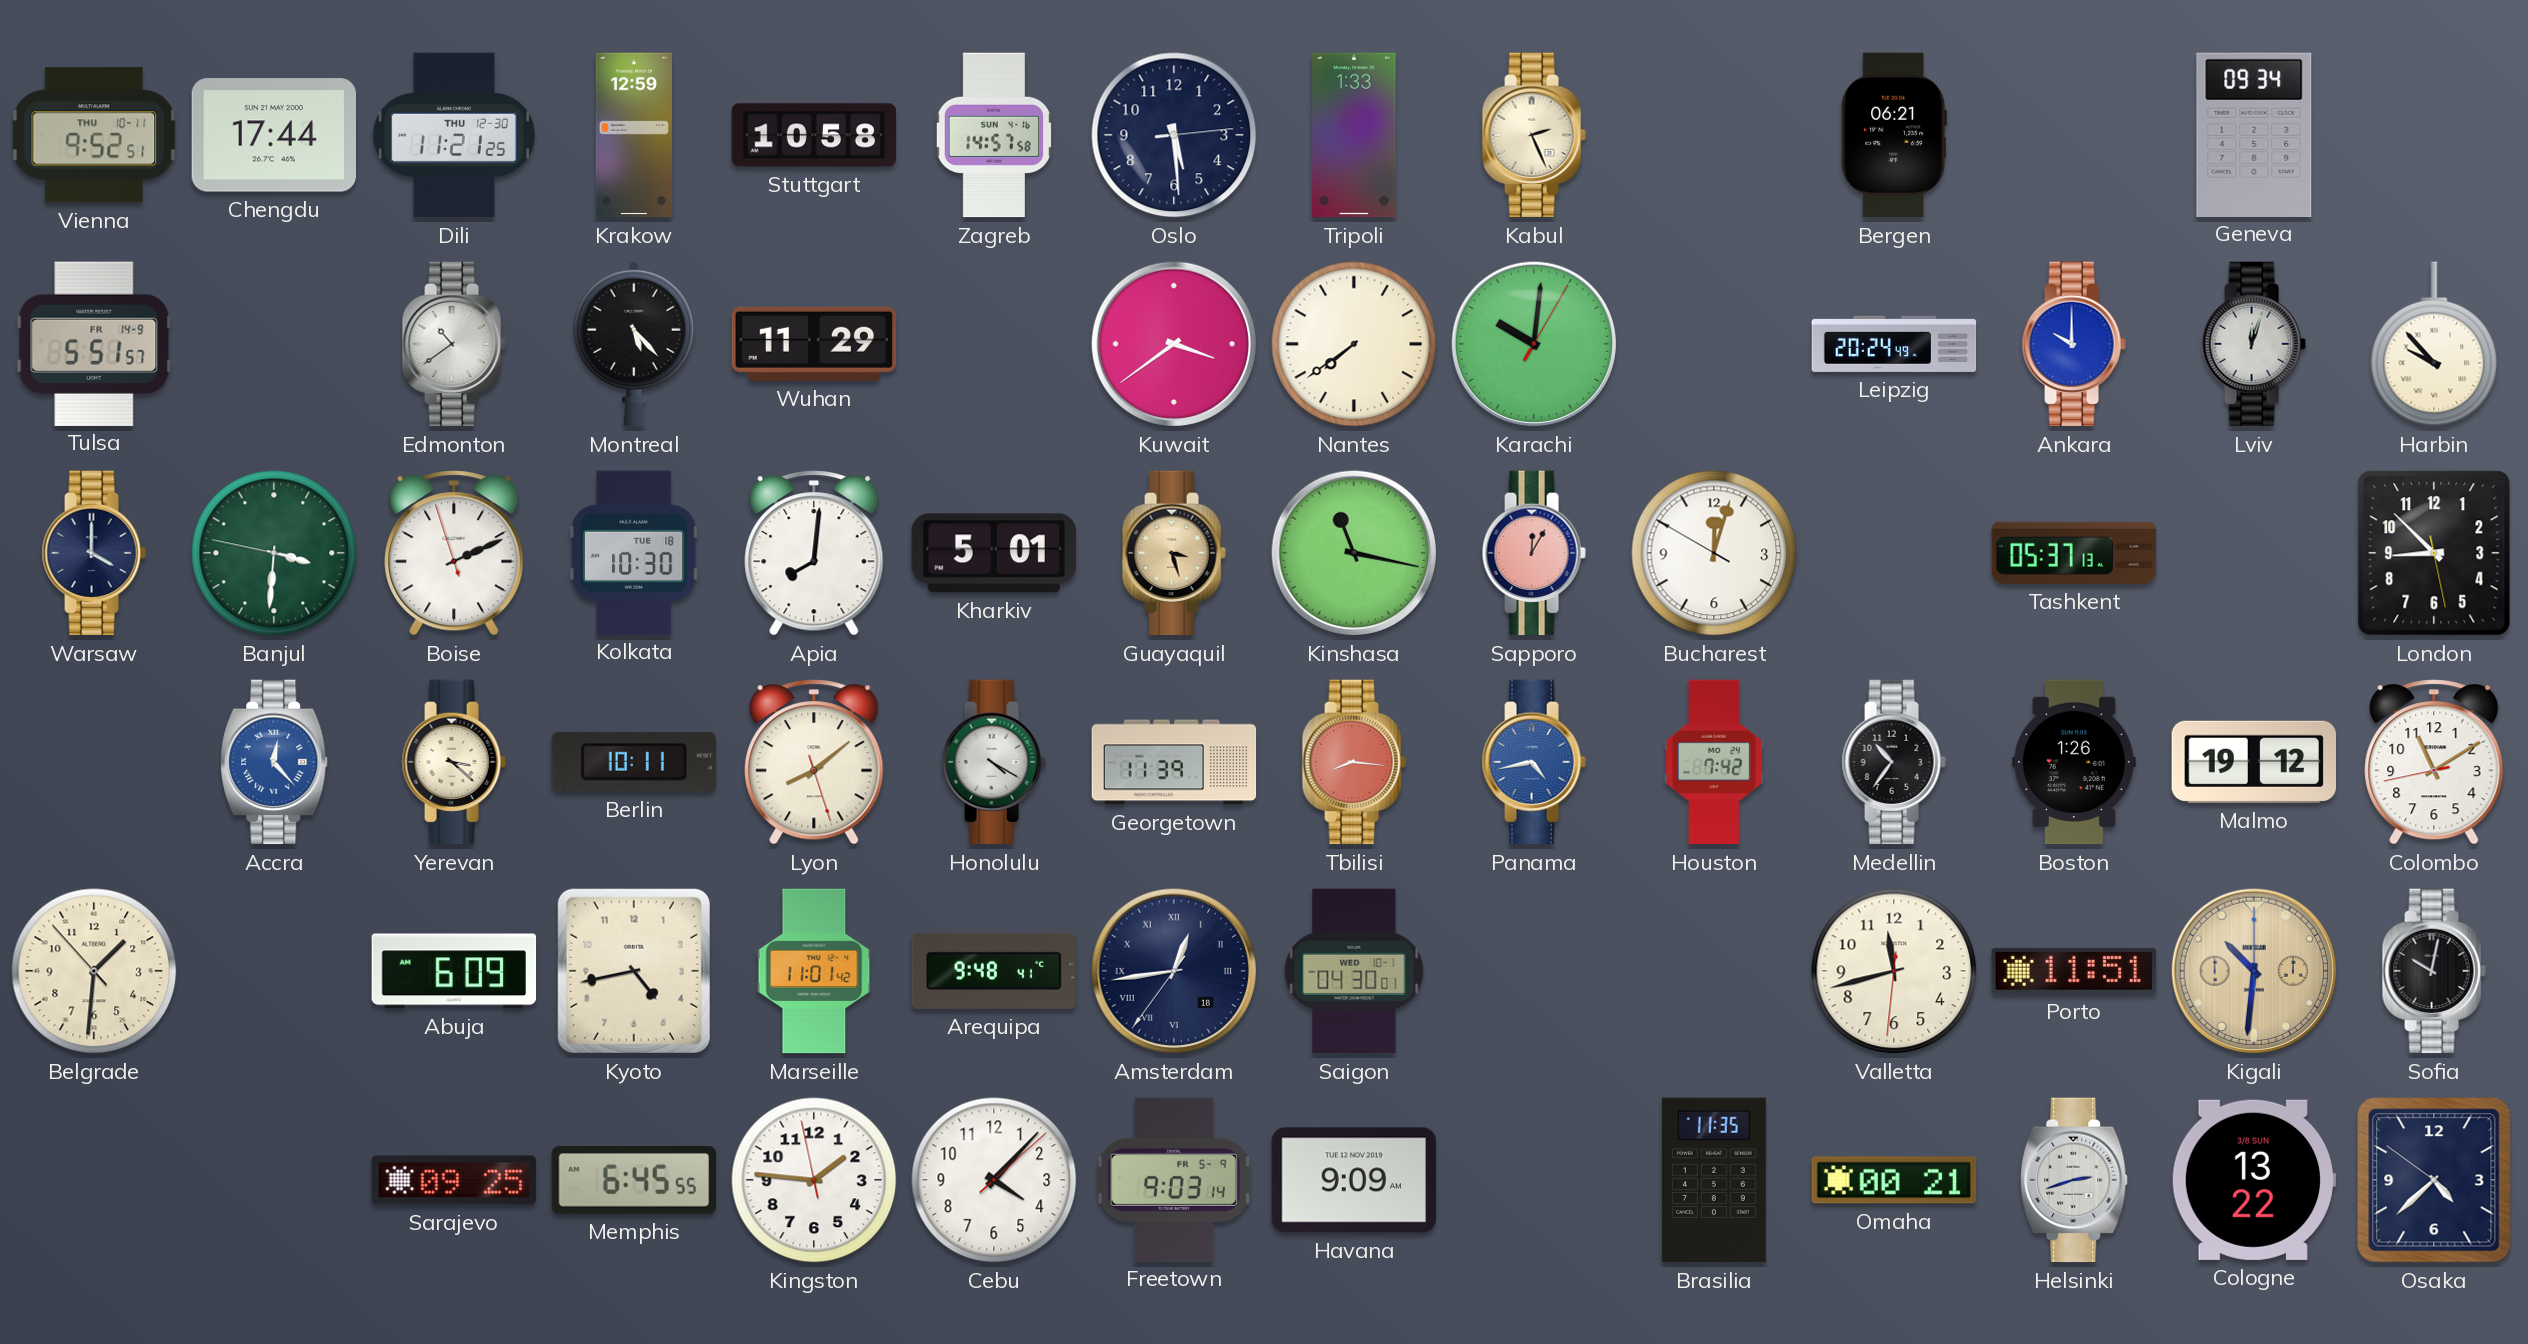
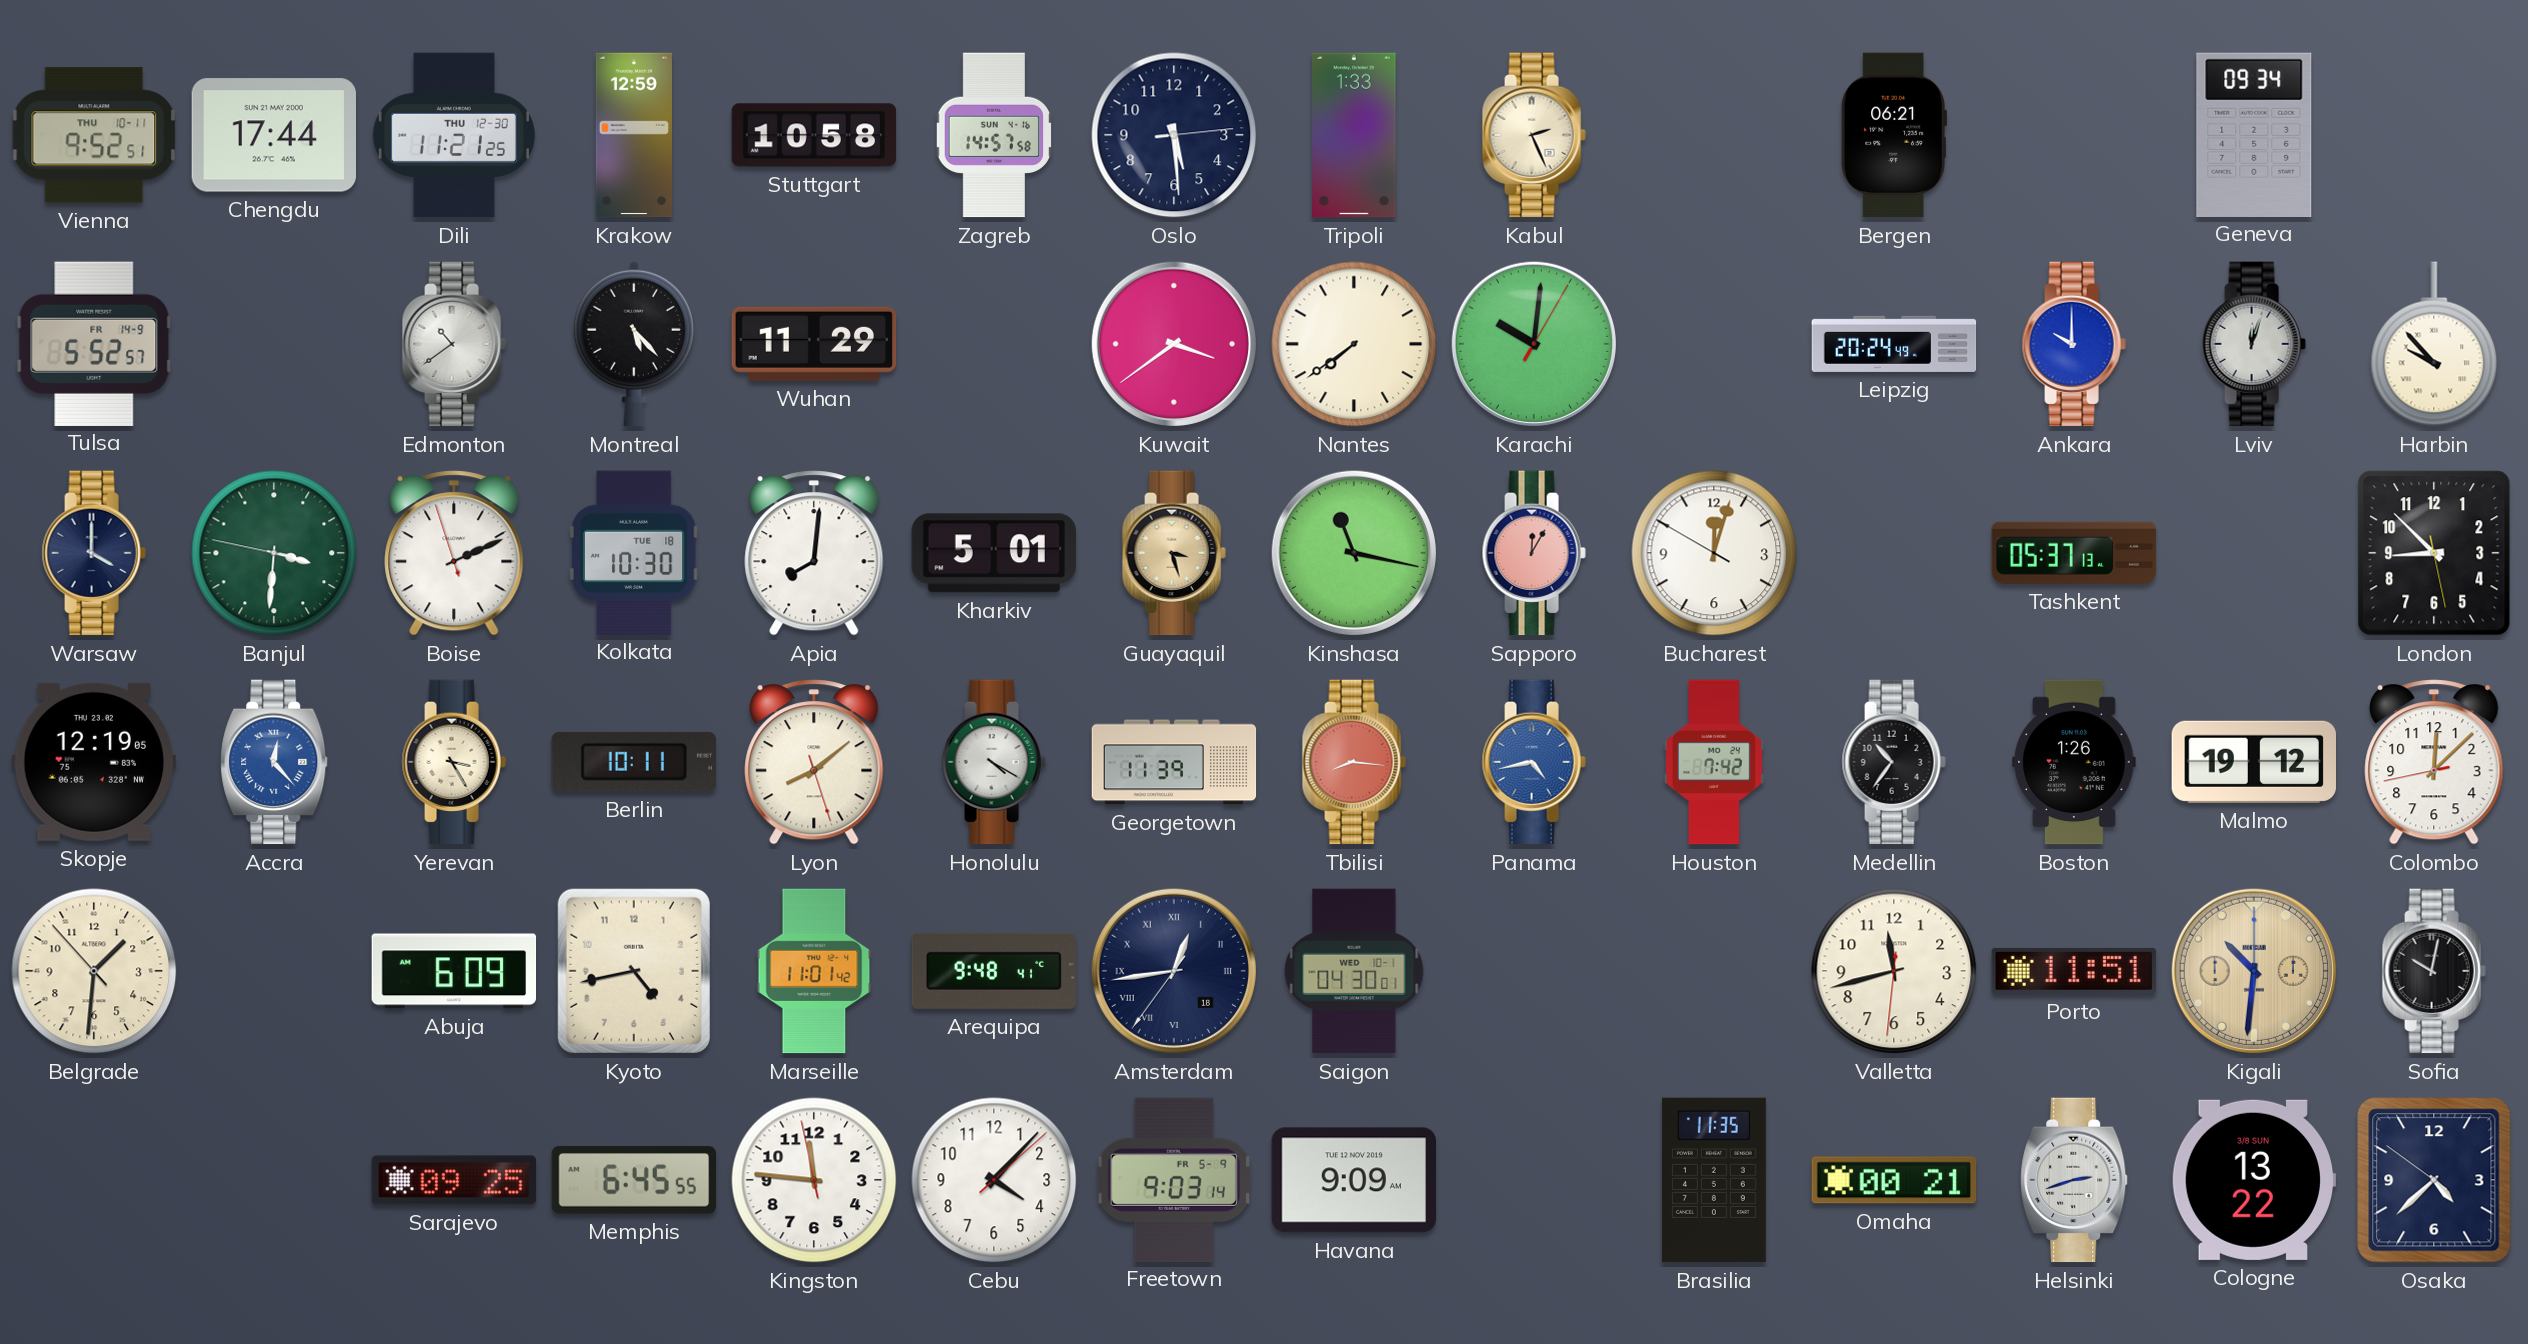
Tulsa: 5:51 -> 5:52
Skopje: none -> 12:19
Yerevan: 3:22 -> 3:25
Colombo: 11:09 -> 12:07
Kingston: 1:45 -> 11:45
